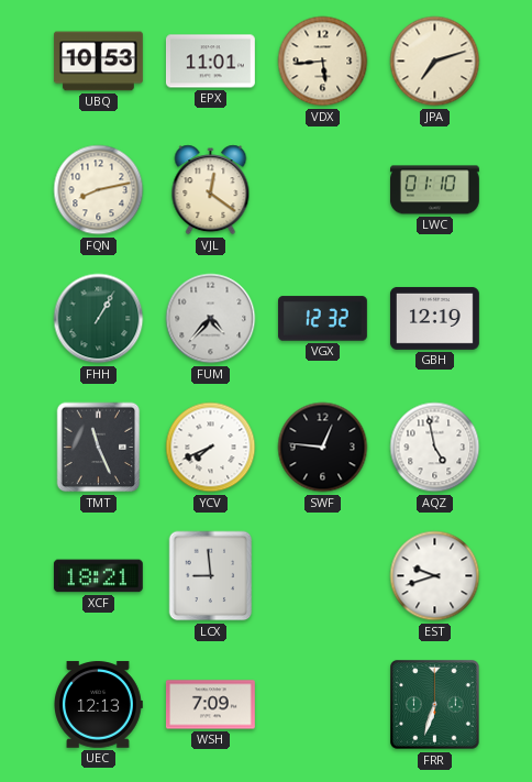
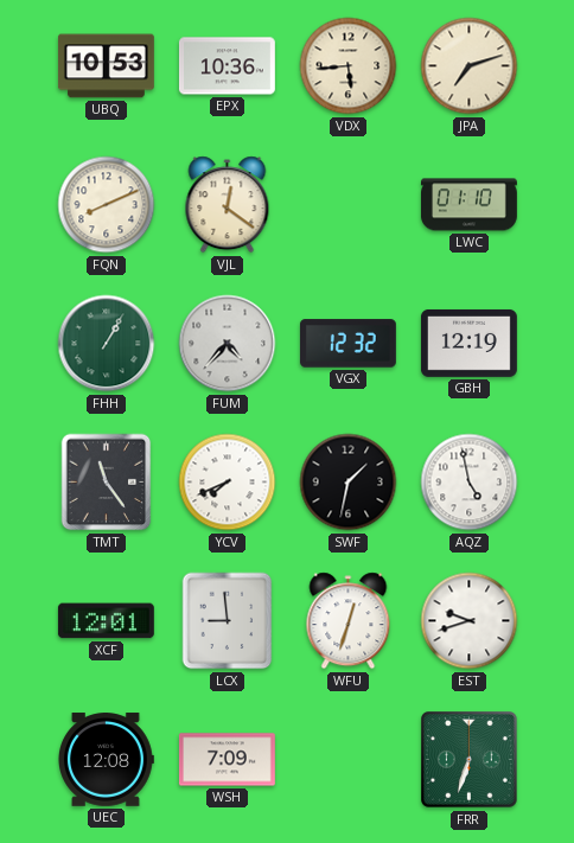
EPX: 11:01 -> 10:36
FQN: 8:13 -> 8:11
TMT: 11:26 -> 11:24
SWF: 12:46 -> 1:32
XCF: 18:21 -> 12:01
WFU: none -> 12:33
UEC: 12:13 -> 12:08
